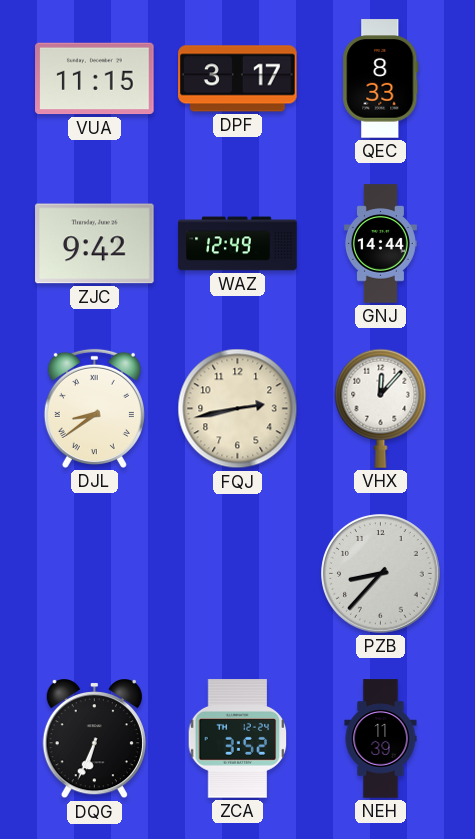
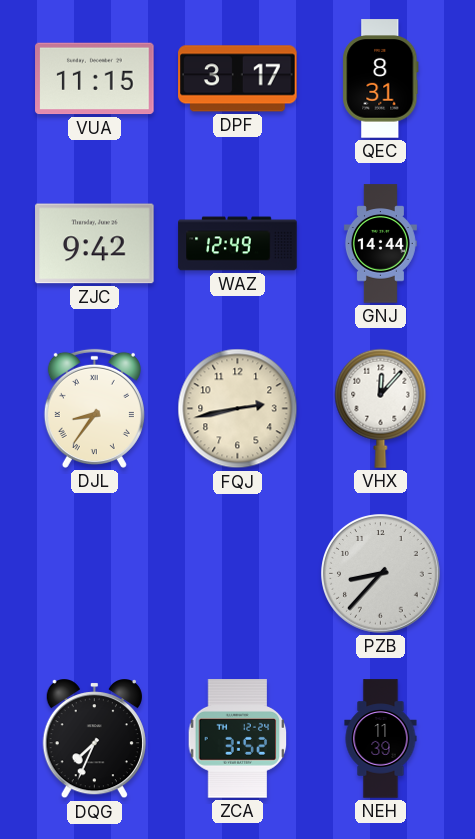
QEC: 8:33 -> 8:31
DJL: 8:39 -> 8:36
DQG: 6:34 -> 7:34
